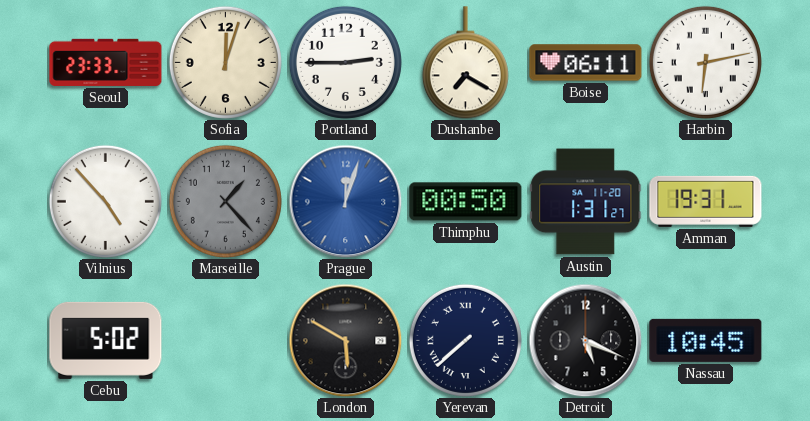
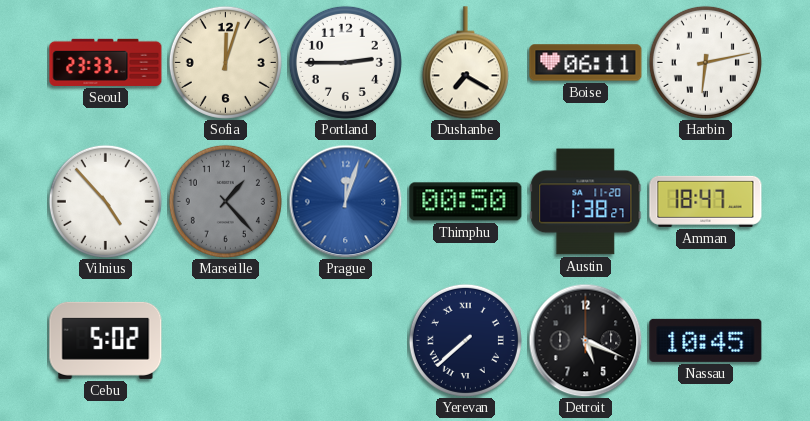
Austin: 1:31 -> 1:38
Amman: 19:31 -> 18:47
London: 5:50 -> none
